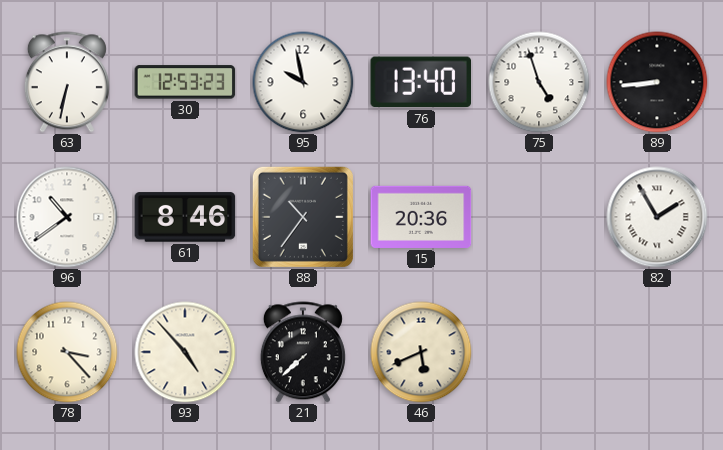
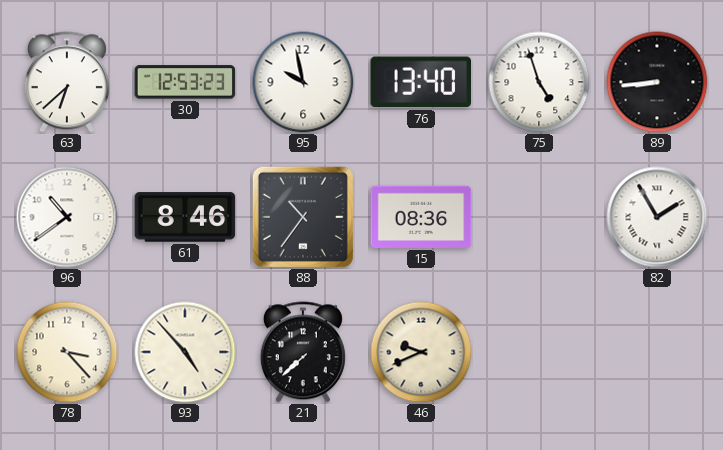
63: 6:32 -> 6:38
15: 20:36 -> 08:36
46: 5:41 -> 9:41
